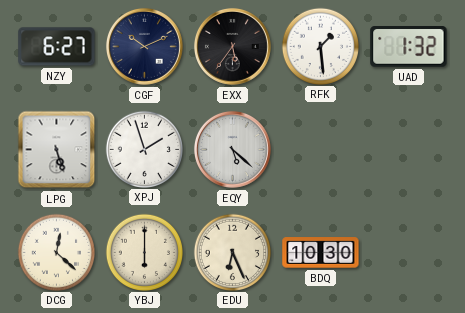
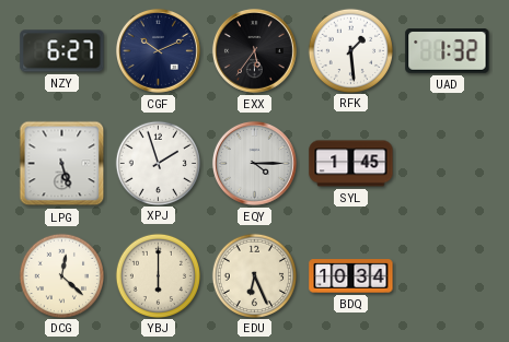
EQY: 5:22 -> 4:15
SYL: none -> 1:45
BDQ: 10:30 -> 10:34
